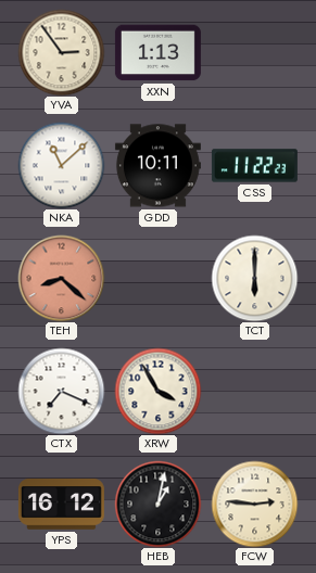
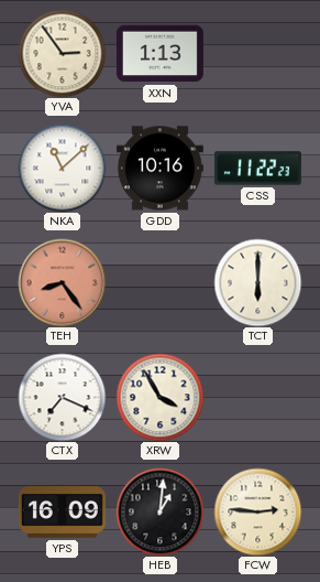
GDD: 10:11 -> 10:16
TEH: 8:22 -> 8:24
YPS: 16:12 -> 16:09
HEB: 1:02 -> 1:01
